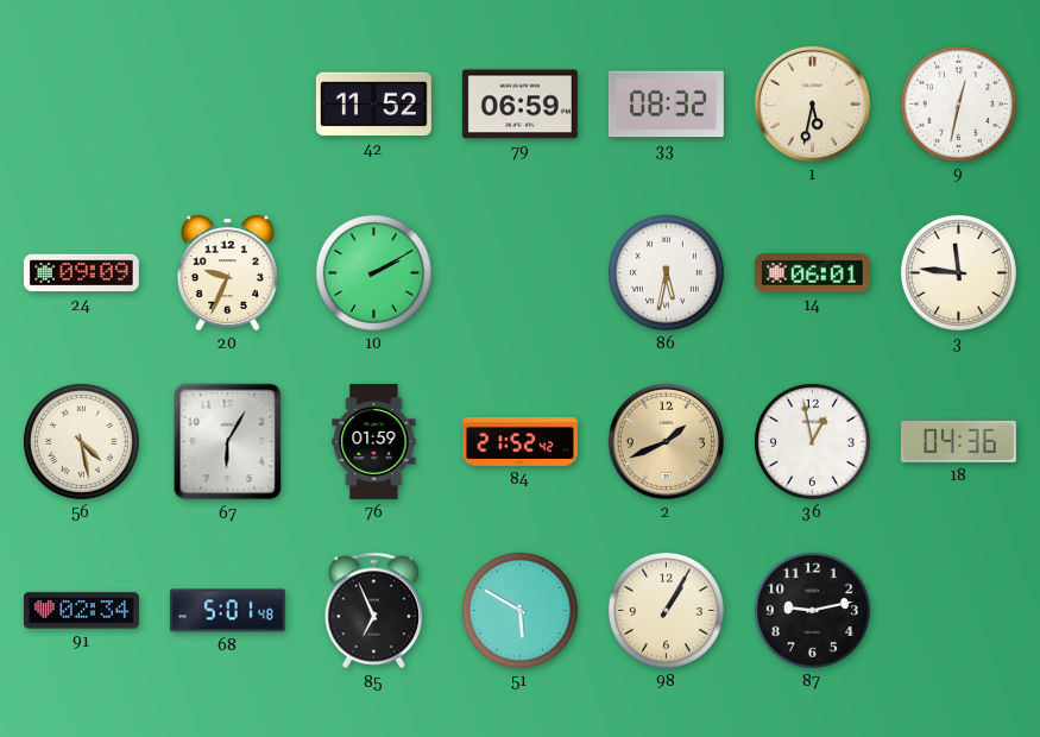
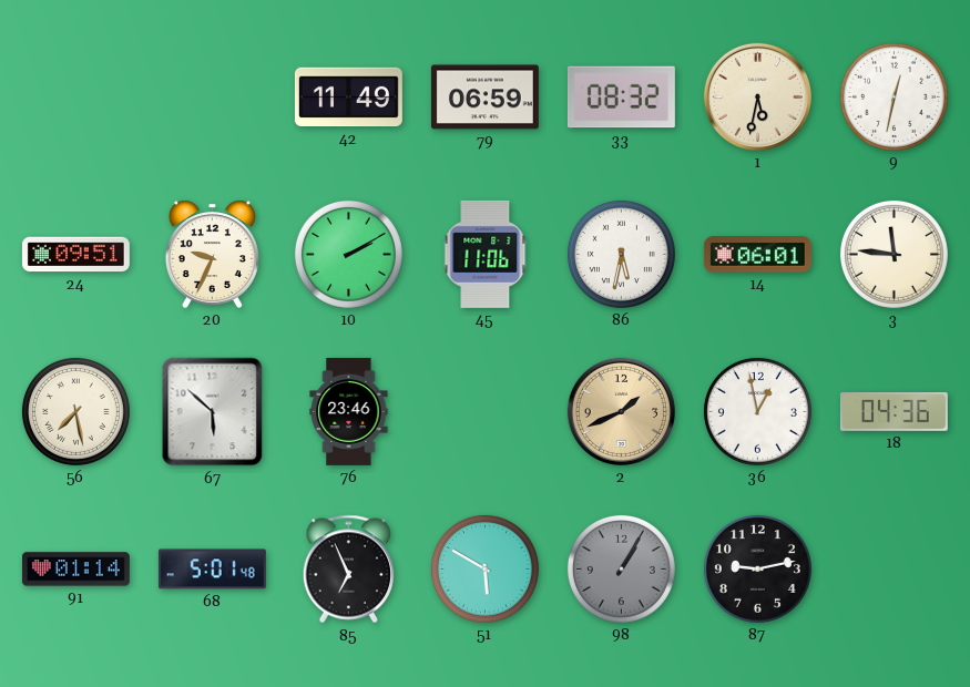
42: 11:52 -> 11:49
24: 09:09 -> 09:51
45: none -> 11:06
56: 4:28 -> 7:28
67: 6:05 -> 5:52
76: 01:59 -> 23:46
84: 21:52 -> none
91: 02:34 -> 01:14
98 dial: cream -> grey
